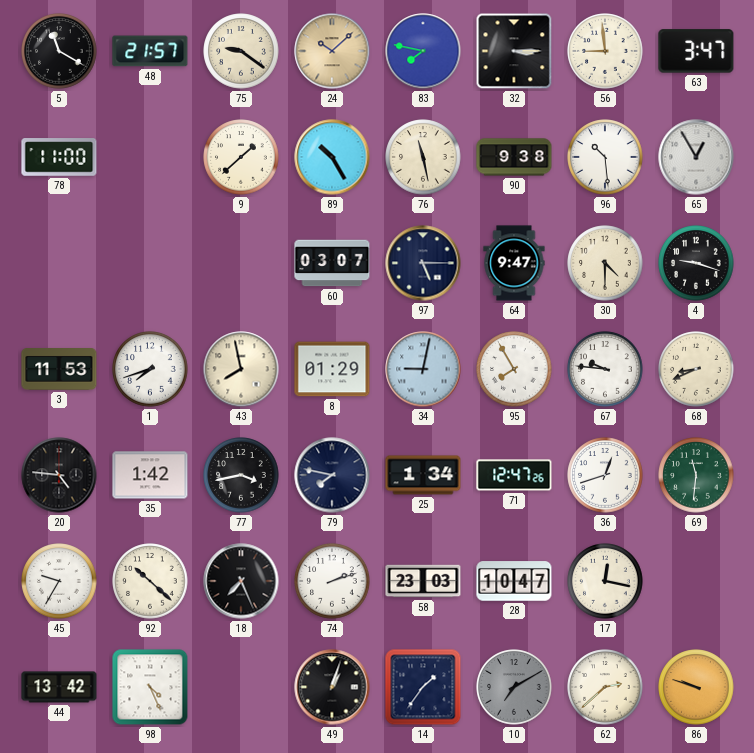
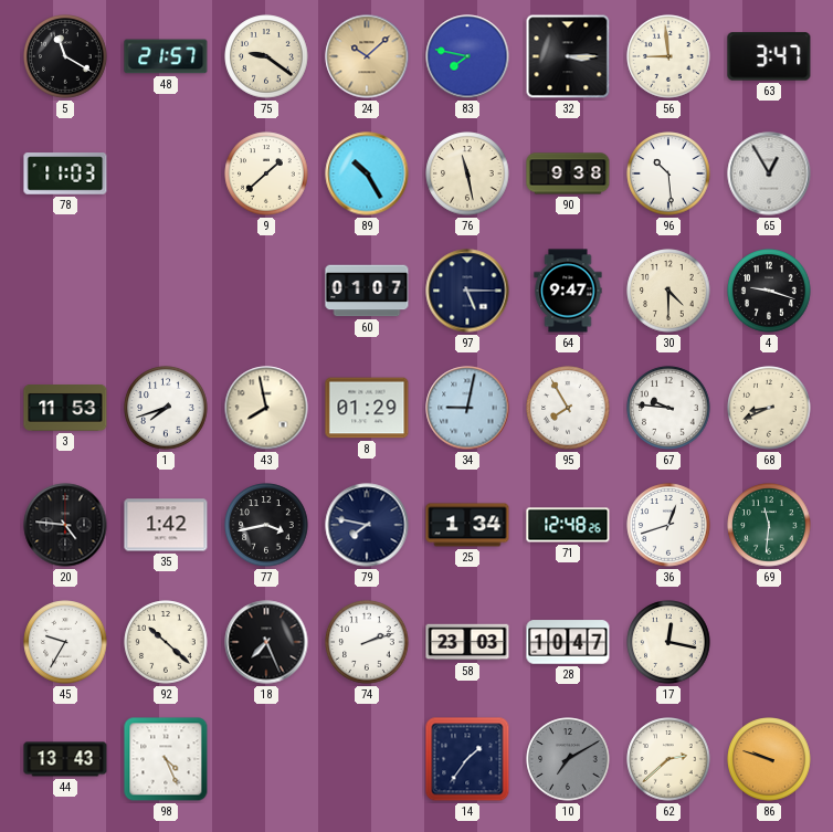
78: 11:00 -> 11:03
60: 03:07 -> 01:07
71: 12:47 -> 12:48
44: 13:42 -> 13:43
49: 1:03 -> none
